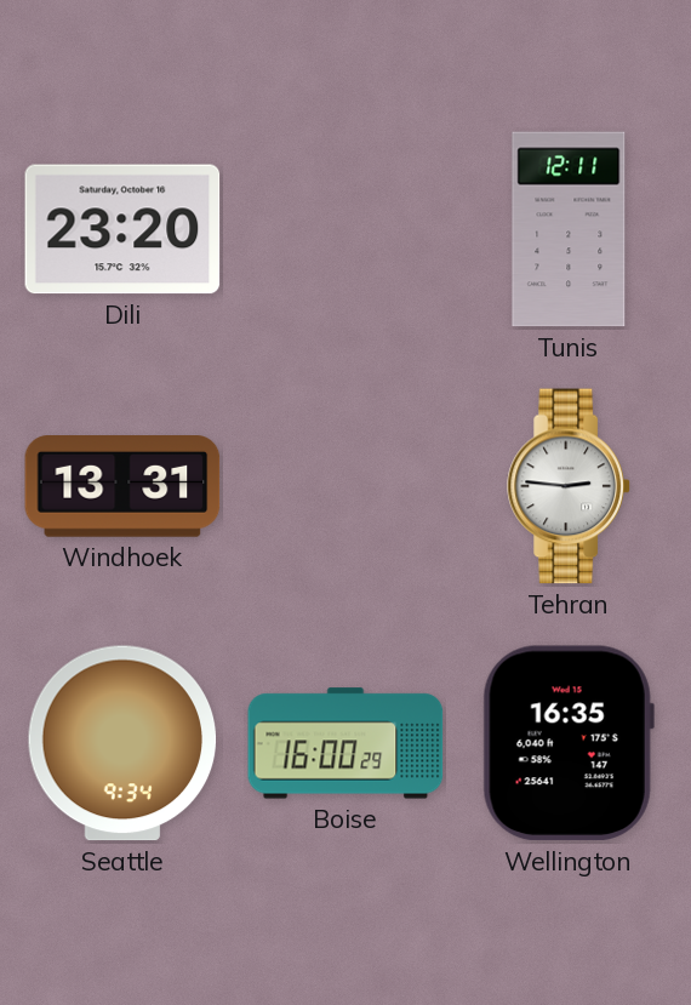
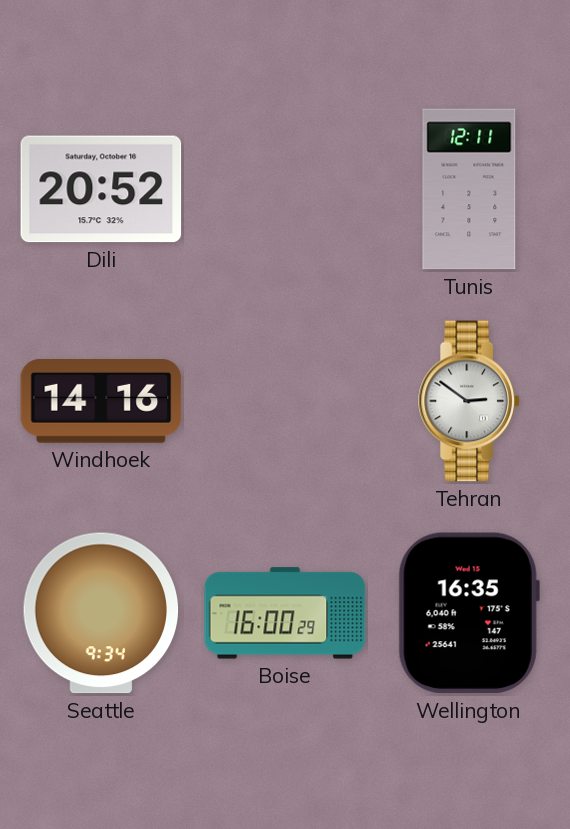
Dili: 23:20 -> 20:52
Windhoek: 13:31 -> 14:16
Tehran: 2:46 -> 2:51
